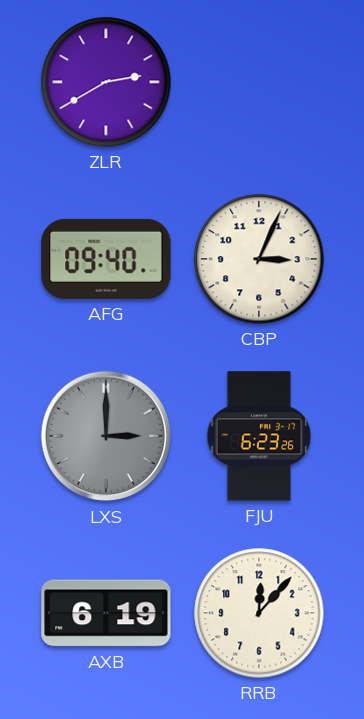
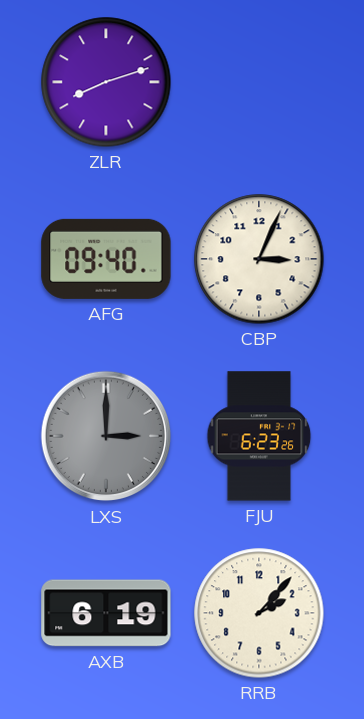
ZLR: 2:40 -> 8:12
RRB: 12:07 -> 2:07
